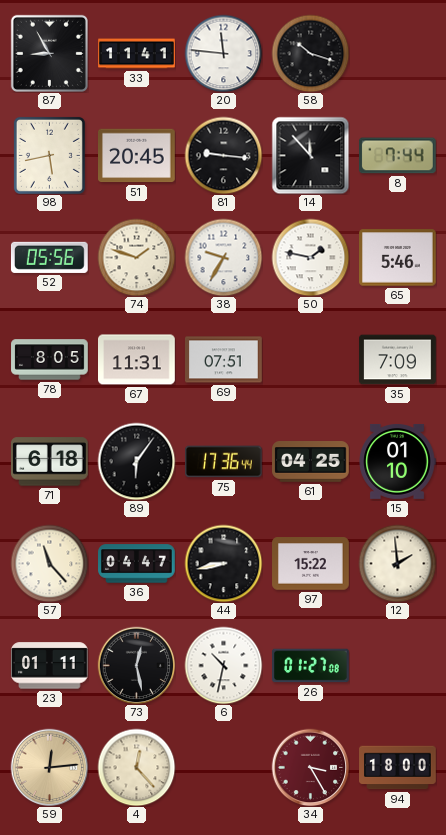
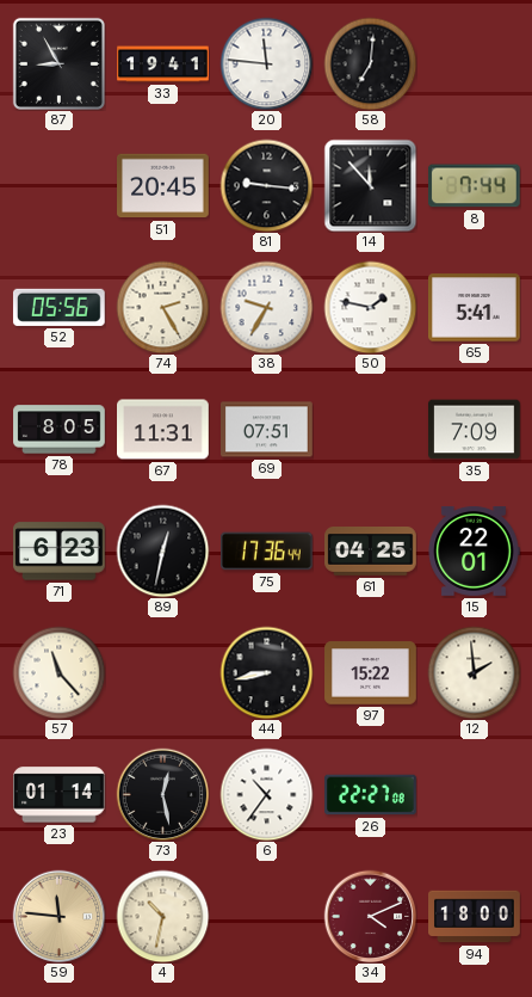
33: 11:41 -> 19:41
58: 10:18 -> 7:01
98: 5:43 -> none
74: 1:48 -> 2:25
65: 5:46 -> 5:41
71: 6:18 -> 6:23
89: 6:06 -> 12:32
15: 01:10 -> 22:01
36: 04:47 -> none
23: 01:11 -> 01:14
6: 10:32 -> 10:36
26: 01:27 -> 22:27
59: 12:14 -> 11:46
4: 12:23 -> 10:32
34: 3:25 -> 4:11
